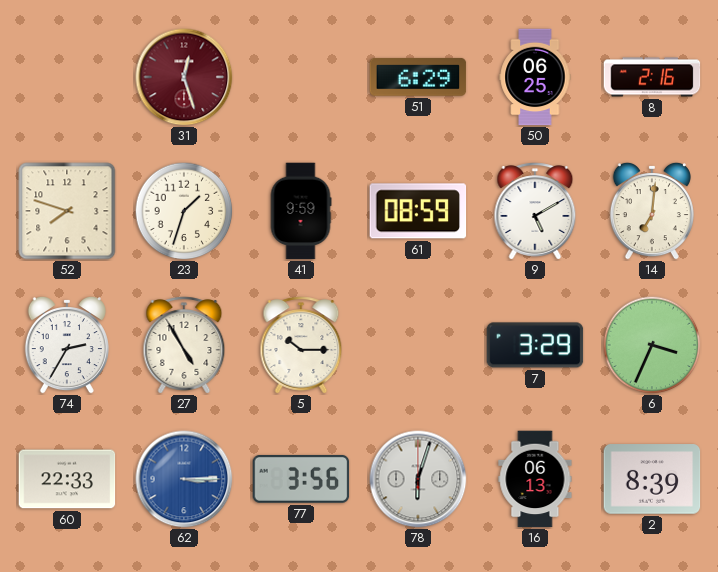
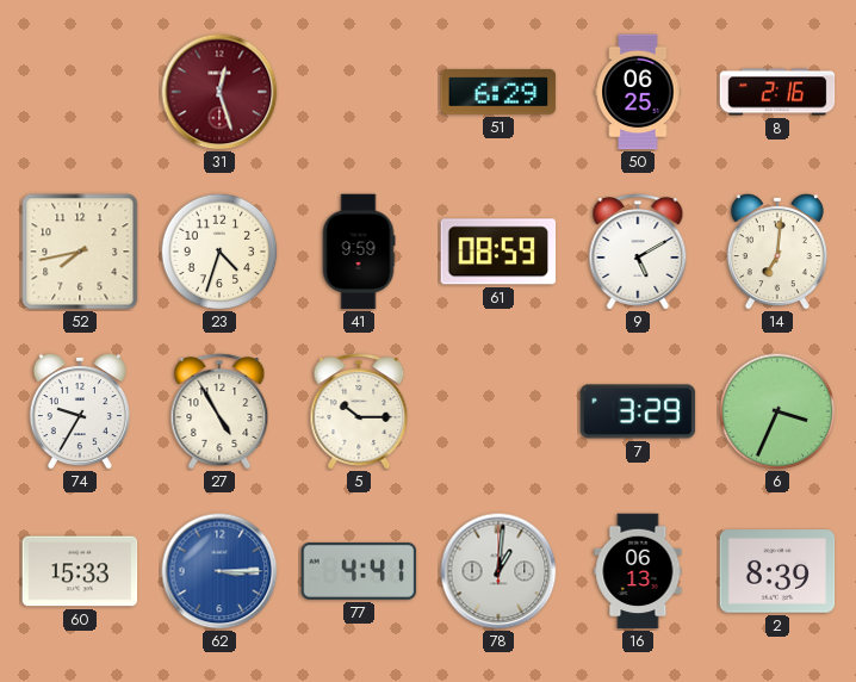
52: 7:48 -> 7:43
23: 1:33 -> 4:33
74: 2:35 -> 9:35
60: 22:33 -> 15:33
77: 3:56 -> 4:41
78: 6:03 -> 1:01
